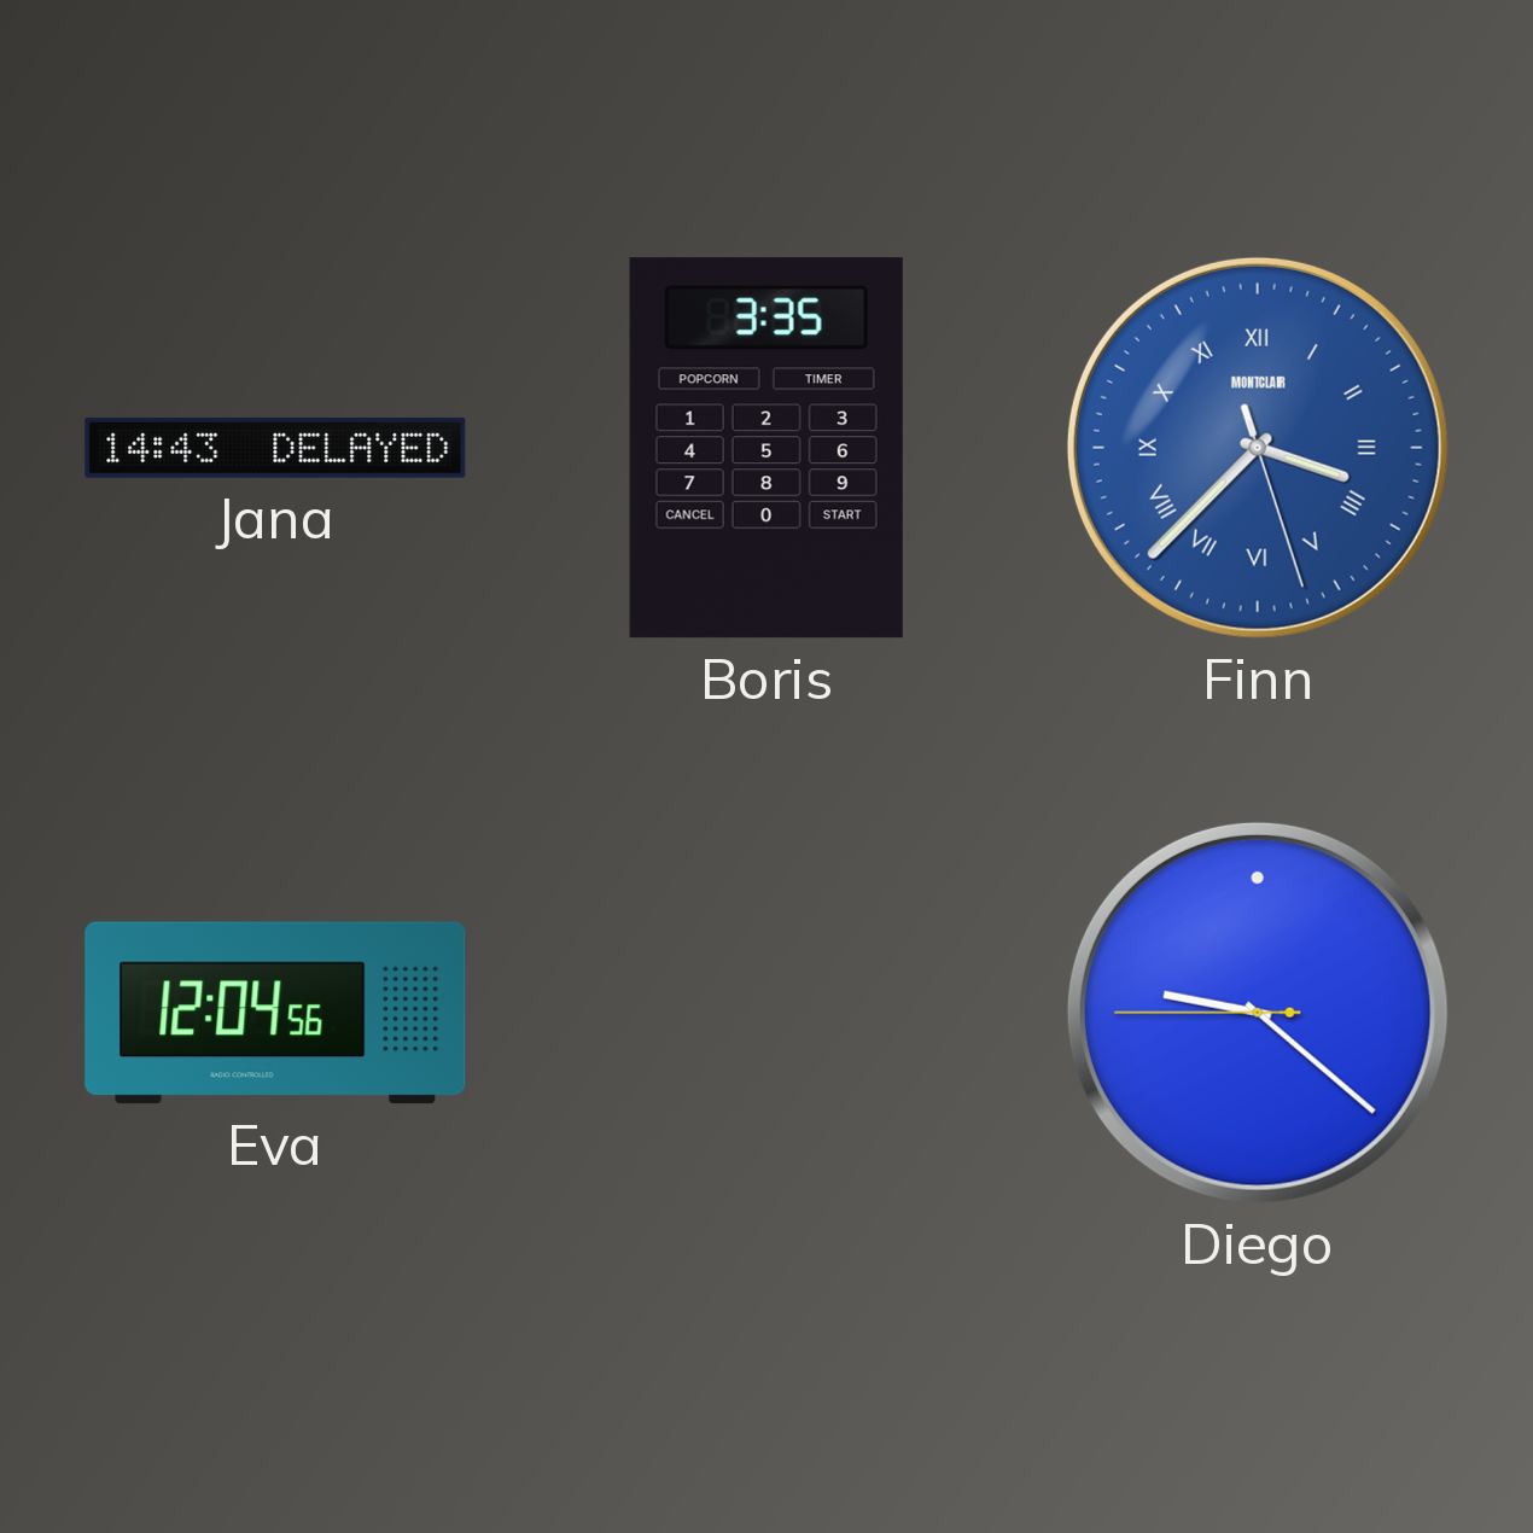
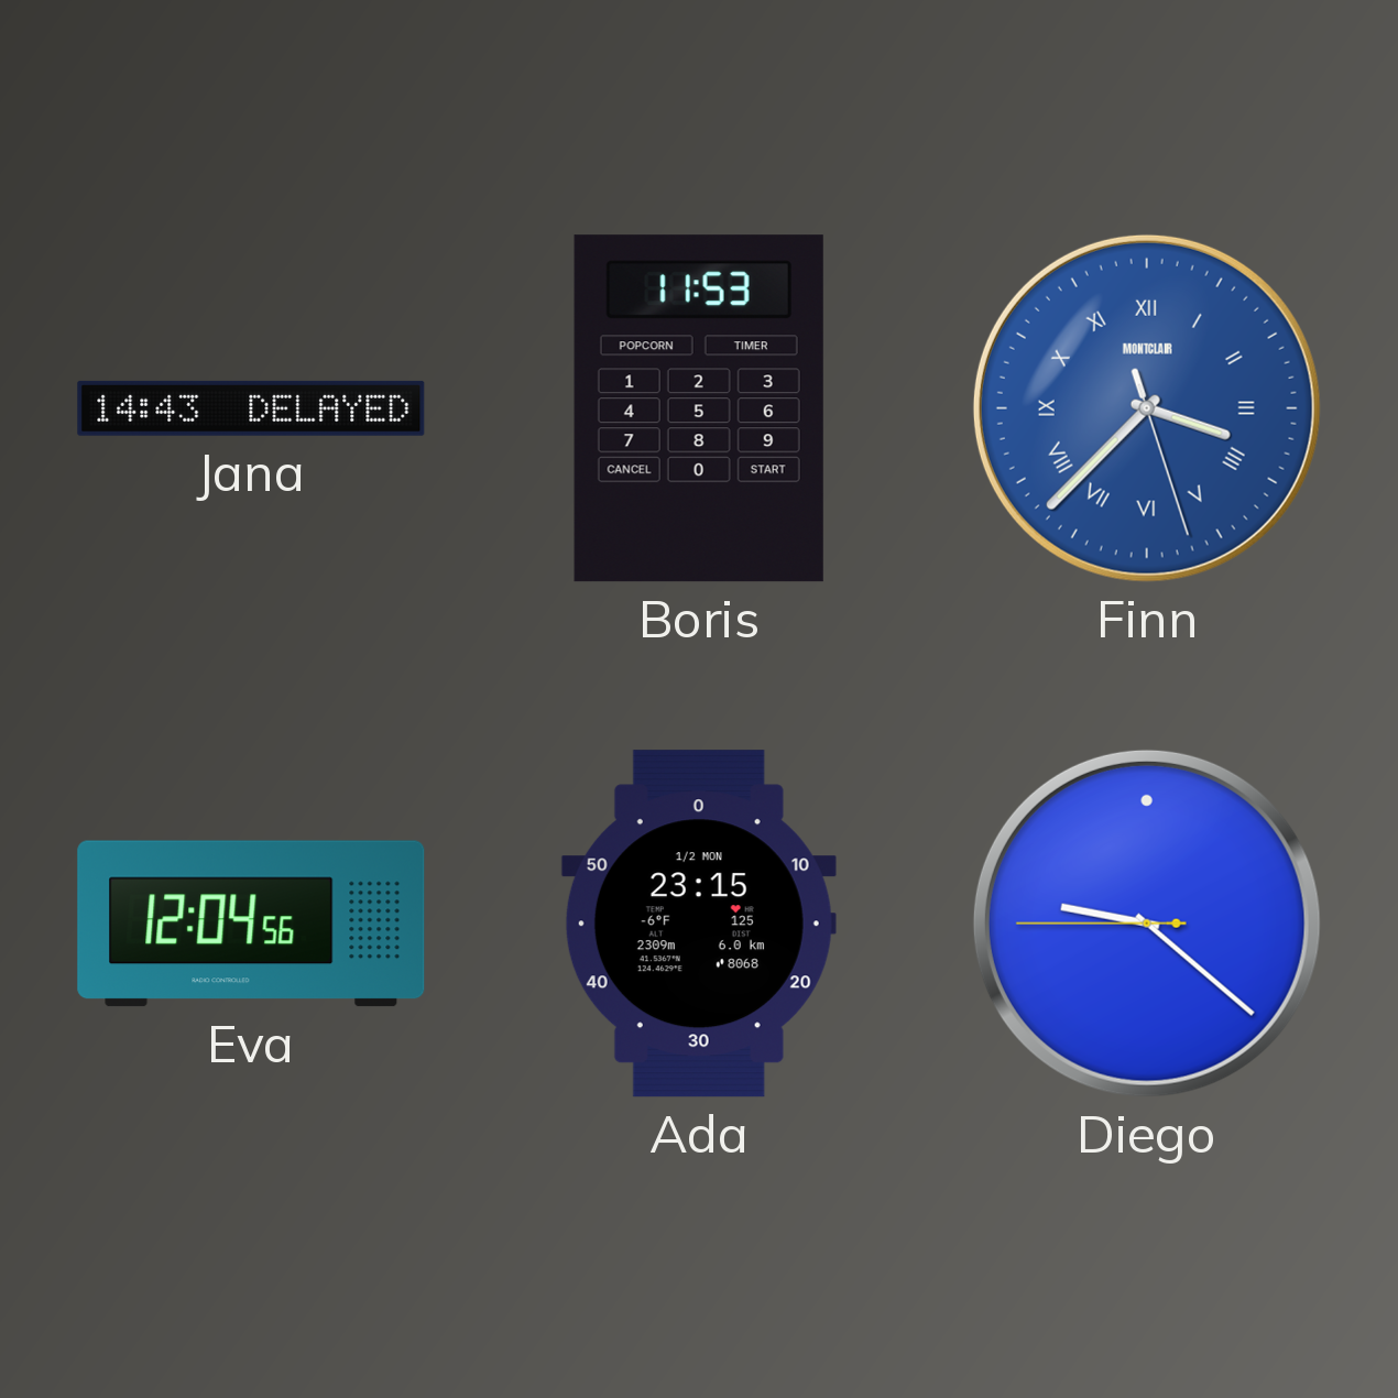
Boris: 3:35 -> 11:53
Ada: none -> 23:15
